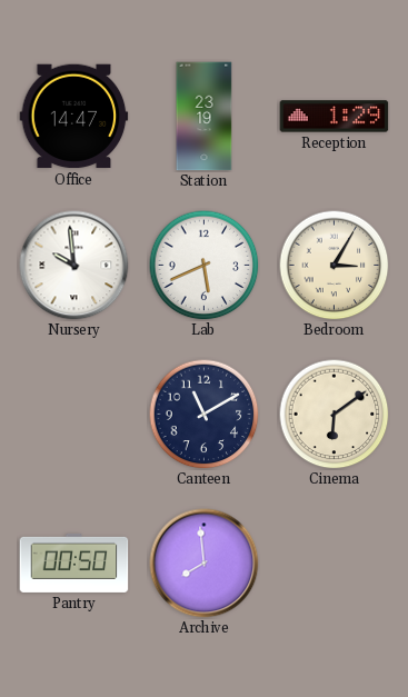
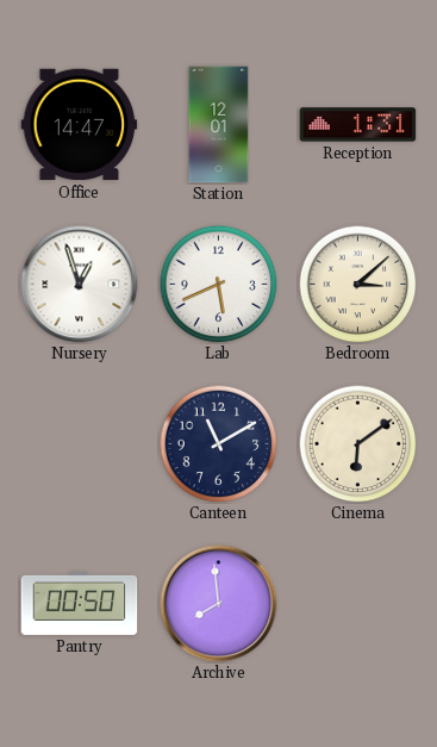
Station: 23:19 -> 12:01
Reception: 1:29 -> 1:31
Nursery: 9:59 -> 12:57
Bedroom: 3:05 -> 3:08
